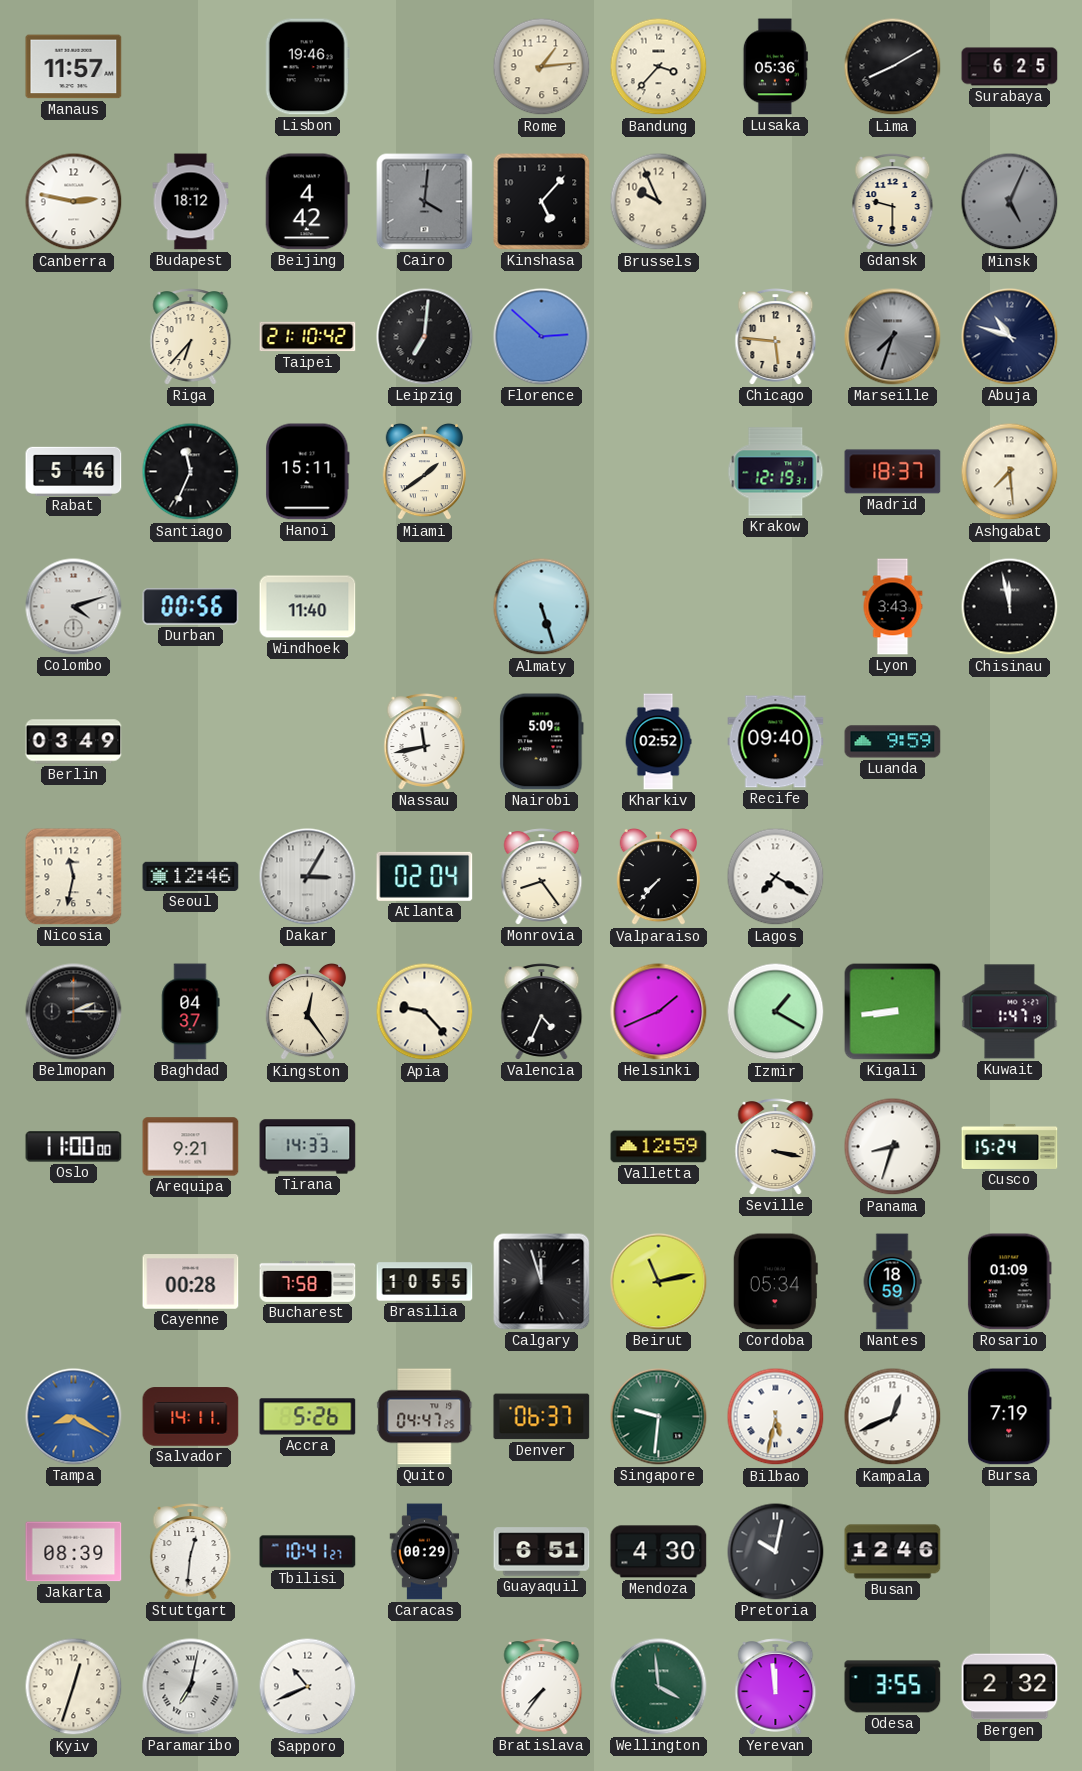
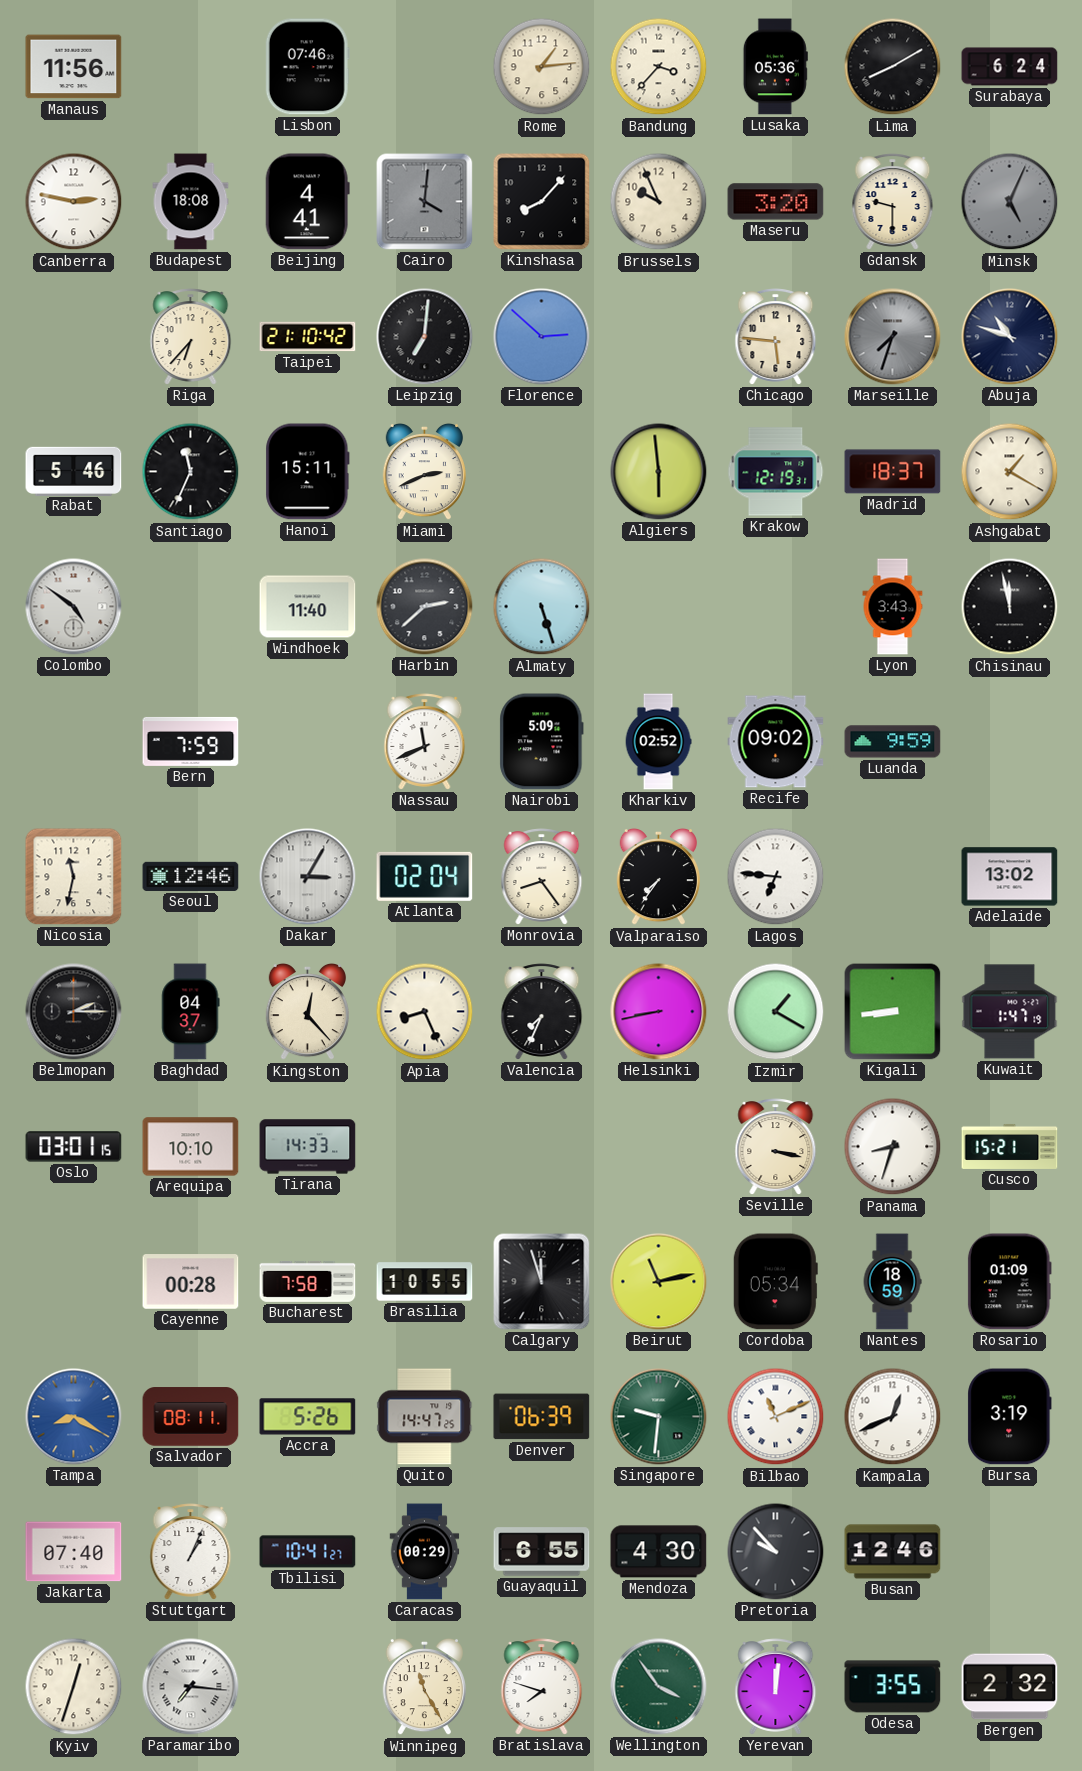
Manaus: 11:57 -> 11:56
Lisbon: 19:46 -> 07:46
Surabaya: 6:25 -> 6:24
Budapest: 18:12 -> 18:08
Beijing: 4:42 -> 4:41
Kinshasa: 5:07 -> 8:07
Maseru: none -> 3:20
Miami: 1:39 -> 2:41
Algiers: none -> 5:59
Ashgabat: 7:29 -> 1:20
Colombo: 4:12 -> 4:51
Durban: 00:56 -> none
Harbin: none -> 2:38
Berlin: 03:49 -> none
Bern: none -> 7:59
Nassau: 11:43 -> 11:41
Recife: 09:40 -> 09:02
Valparaiso: 7:37 -> 7:36
Lagos: 7:20 -> 6:46
Adelaide: none -> 13:02
Kingston: 12:24 -> 12:23
Apia: 9:23 -> 8:26
Valencia: 4:34 -> 7:34
Helsinki: 1:41 -> 8:43
Oslo: 11:00 -> 03:01
Arequipa: 9:21 -> 10:10
Valletta: 12:59 -> none
Cusco: 15:24 -> 15:21
Salvador: 14:11 -> 08:11
Quito: 04:47 -> 14:47
Denver: 06:37 -> 06:39
Bilbao: 5:32 -> 11:11
Bursa: 7:19 -> 3:19
Jakarta: 08:39 -> 07:40
Stuttgart: 12:31 -> 1:04
Guayaquil: 6:51 -> 6:55
Pretoria: 10:02 -> 9:53
Paramaribo: 7:02 -> 7:16
Sapporo: 10:41 -> none
Winnipeg: none -> 11:25
Bratislava: 7:36 -> 7:48
Wellington: 3:59 -> 3:54
Yerevan: 11:59 -> 12:01
